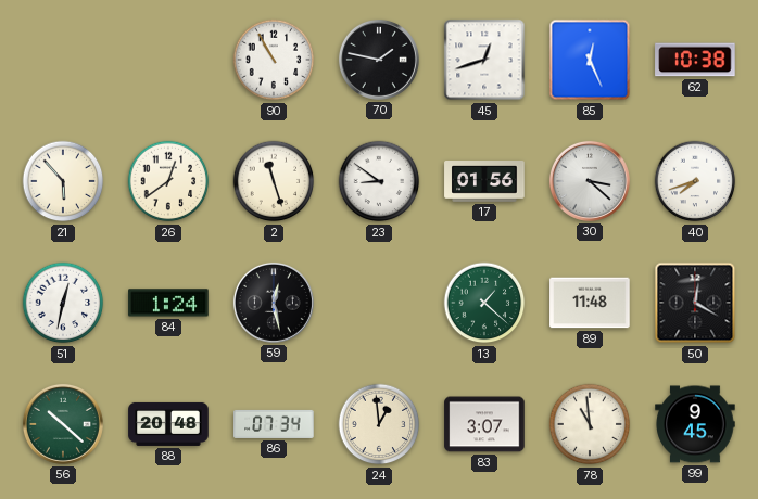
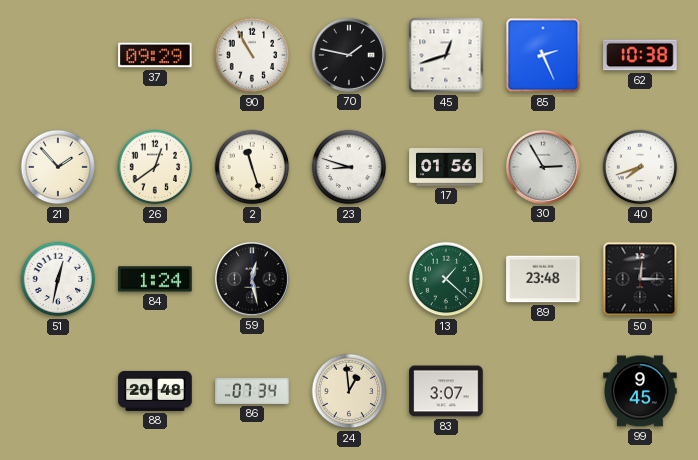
37: none -> 09:29
85: 12:26 -> 2:26
21: 5:53 -> 1:53
23: 8:51 -> 8:48
30: 3:22 -> 2:55
89: 11:48 -> 23:48
50: 12:20 -> 12:15
56: 10:22 -> none
78: 10:59 -> none
